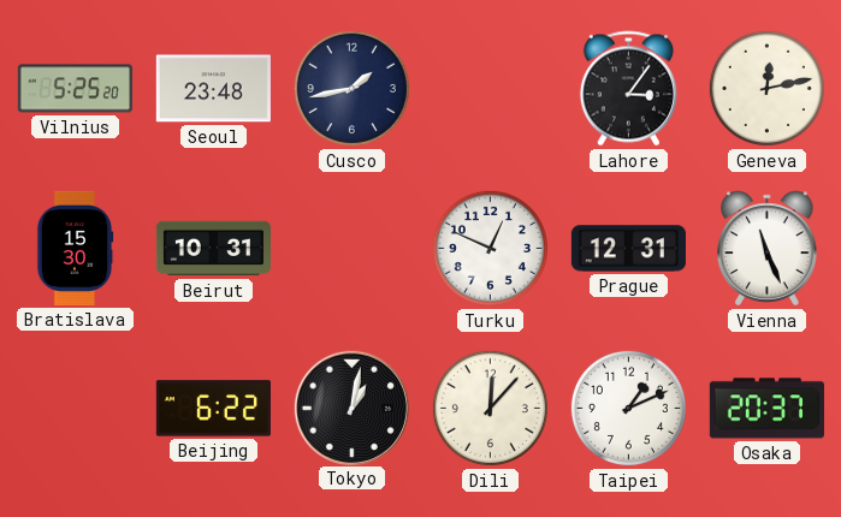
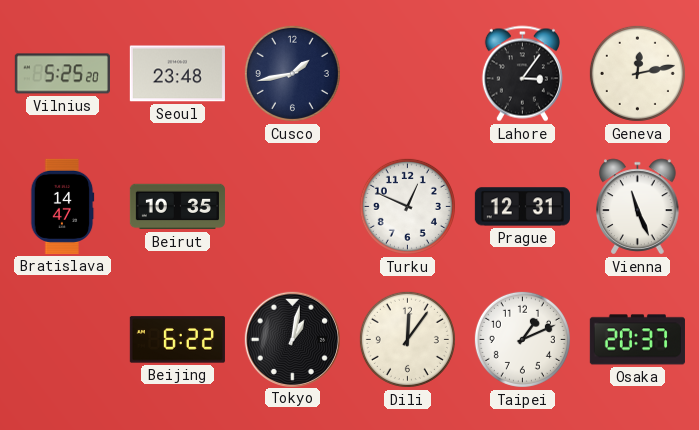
Bratislava: 15:30 -> 14:47
Beirut: 10:31 -> 10:35
Dili: 12:07 -> 12:06
